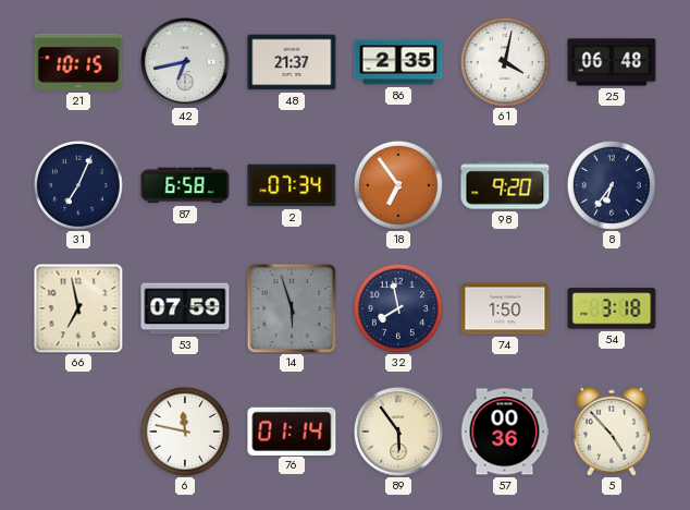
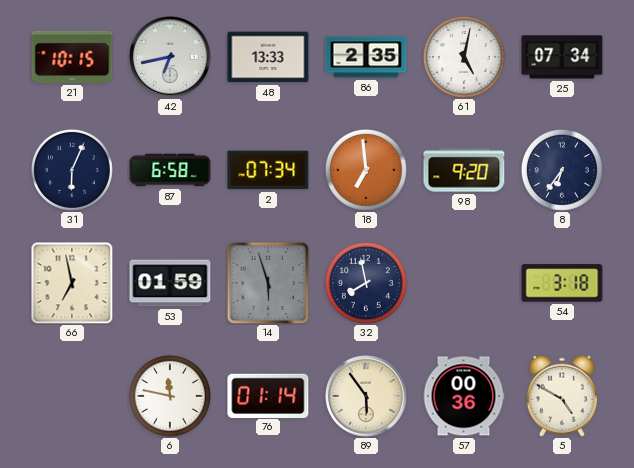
48: 21:37 -> 13:33
61: 4:02 -> 5:02
25: 06:48 -> 07:34
31: 7:04 -> 6:04
18: 6:54 -> 6:59
53: 07:59 -> 01:59
74: 1:50 -> none
5: 4:53 -> 4:50
